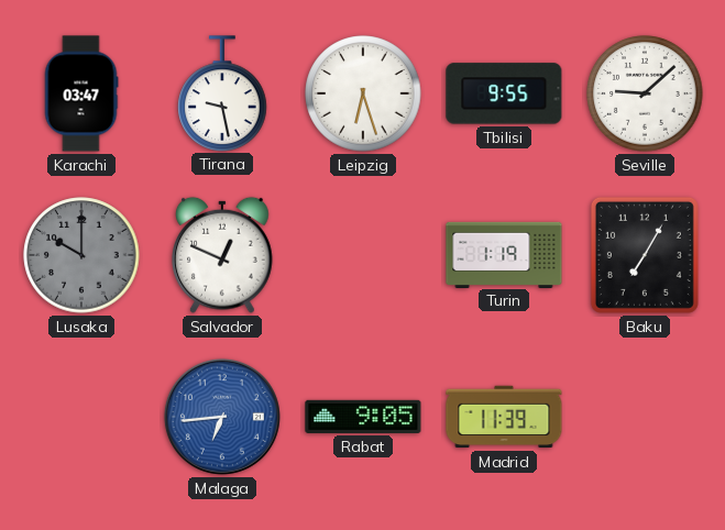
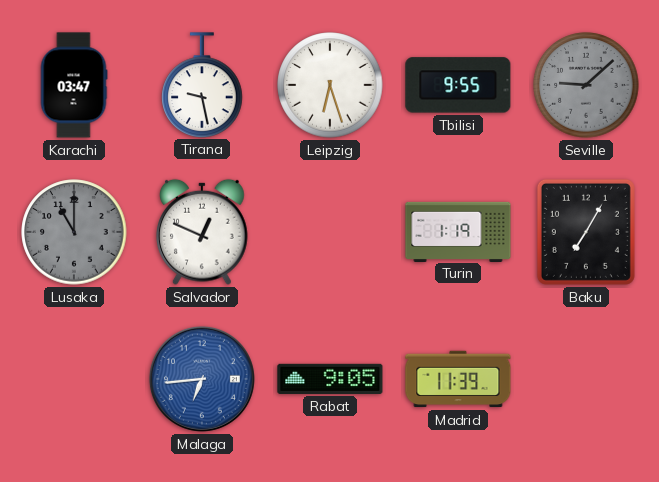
Seville dial: white -> grey
Lusaka: 10:00 -> 11:00
